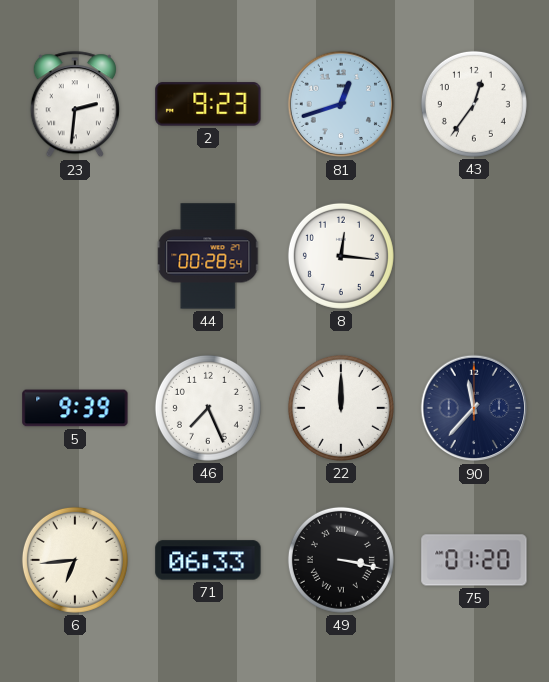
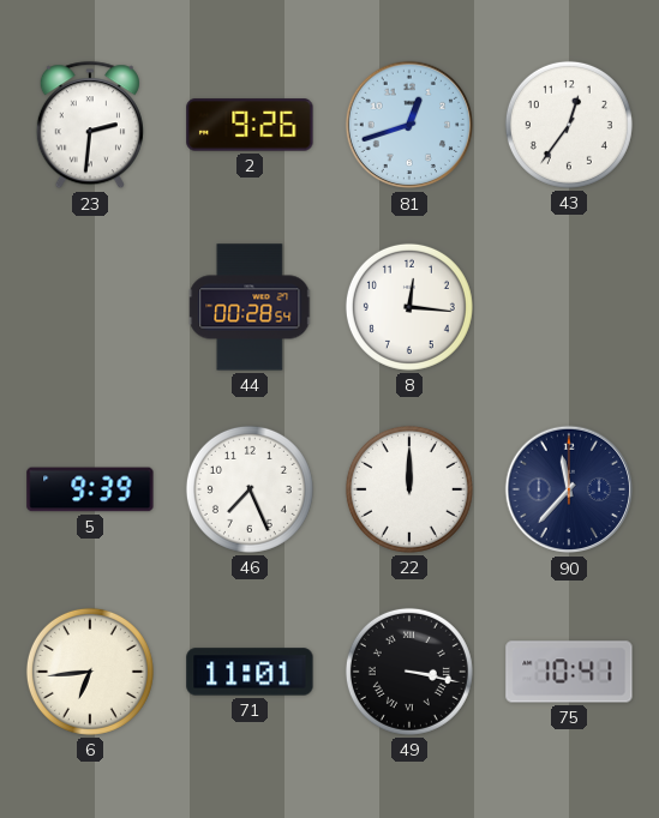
2: 9:23 -> 9:26
71: 06:33 -> 11:01
75: 01:20 -> 10:41
